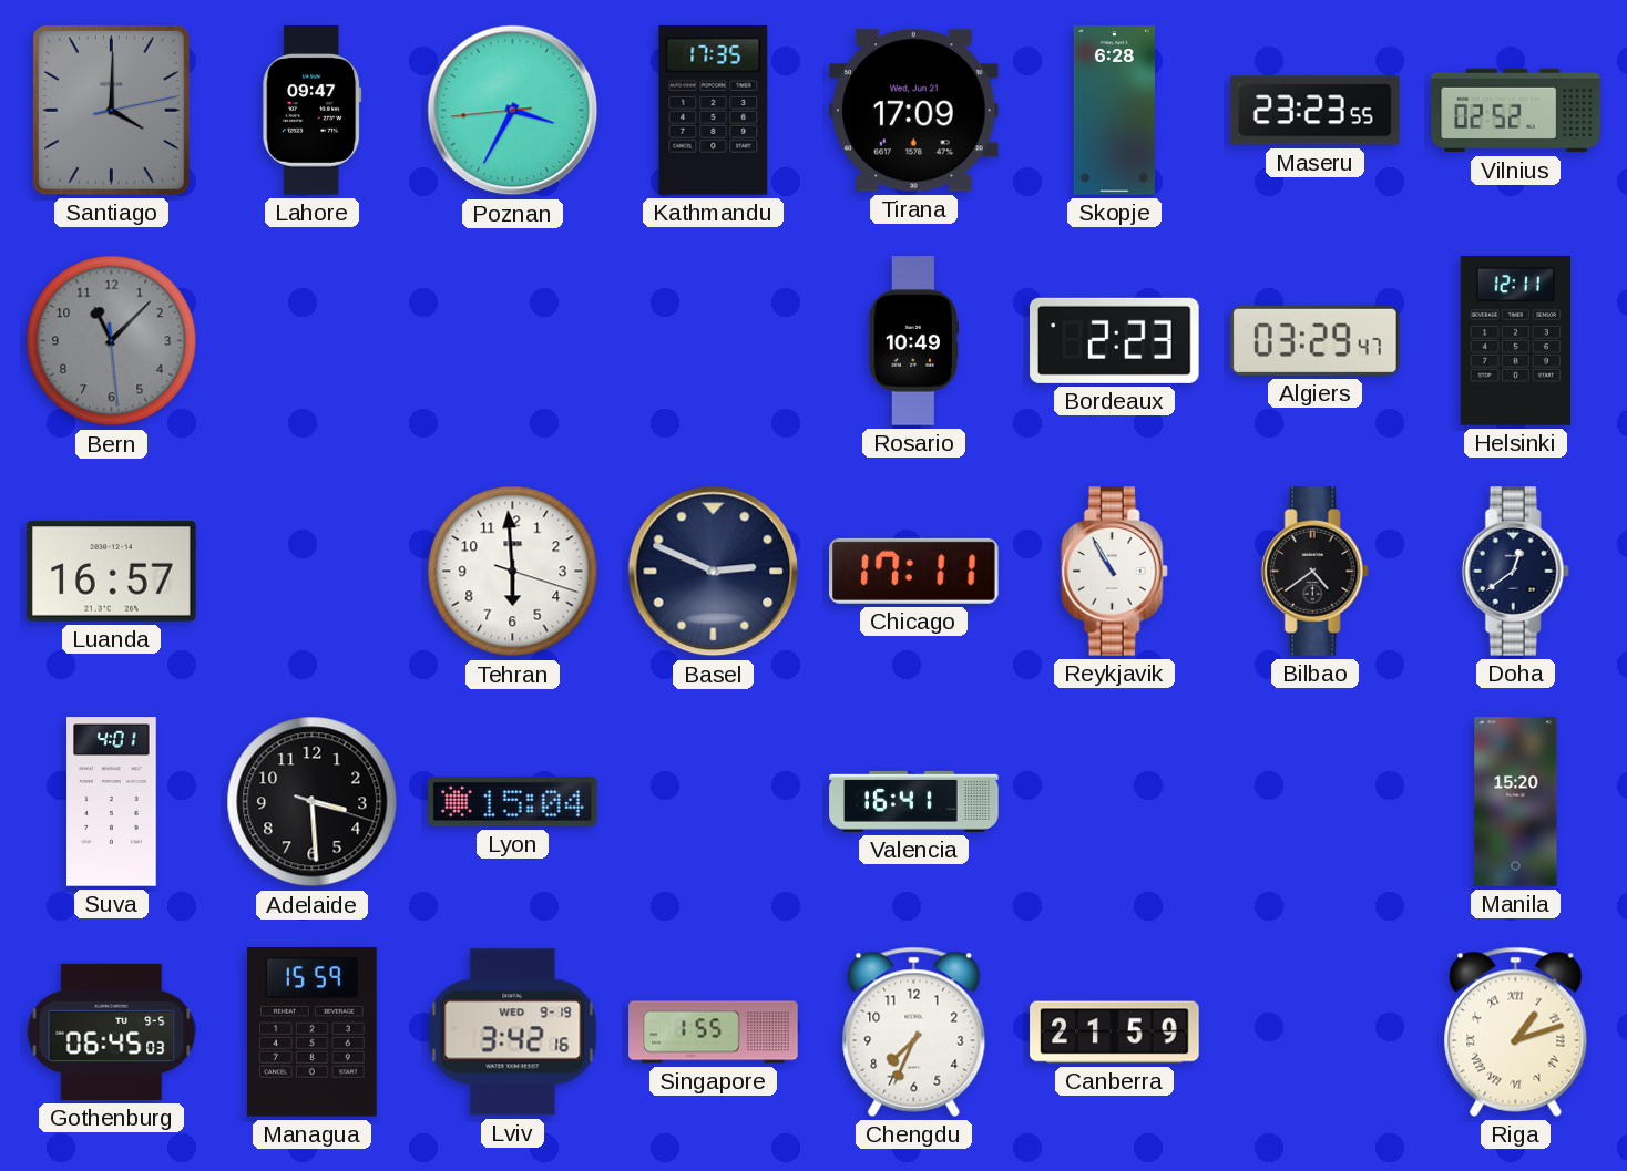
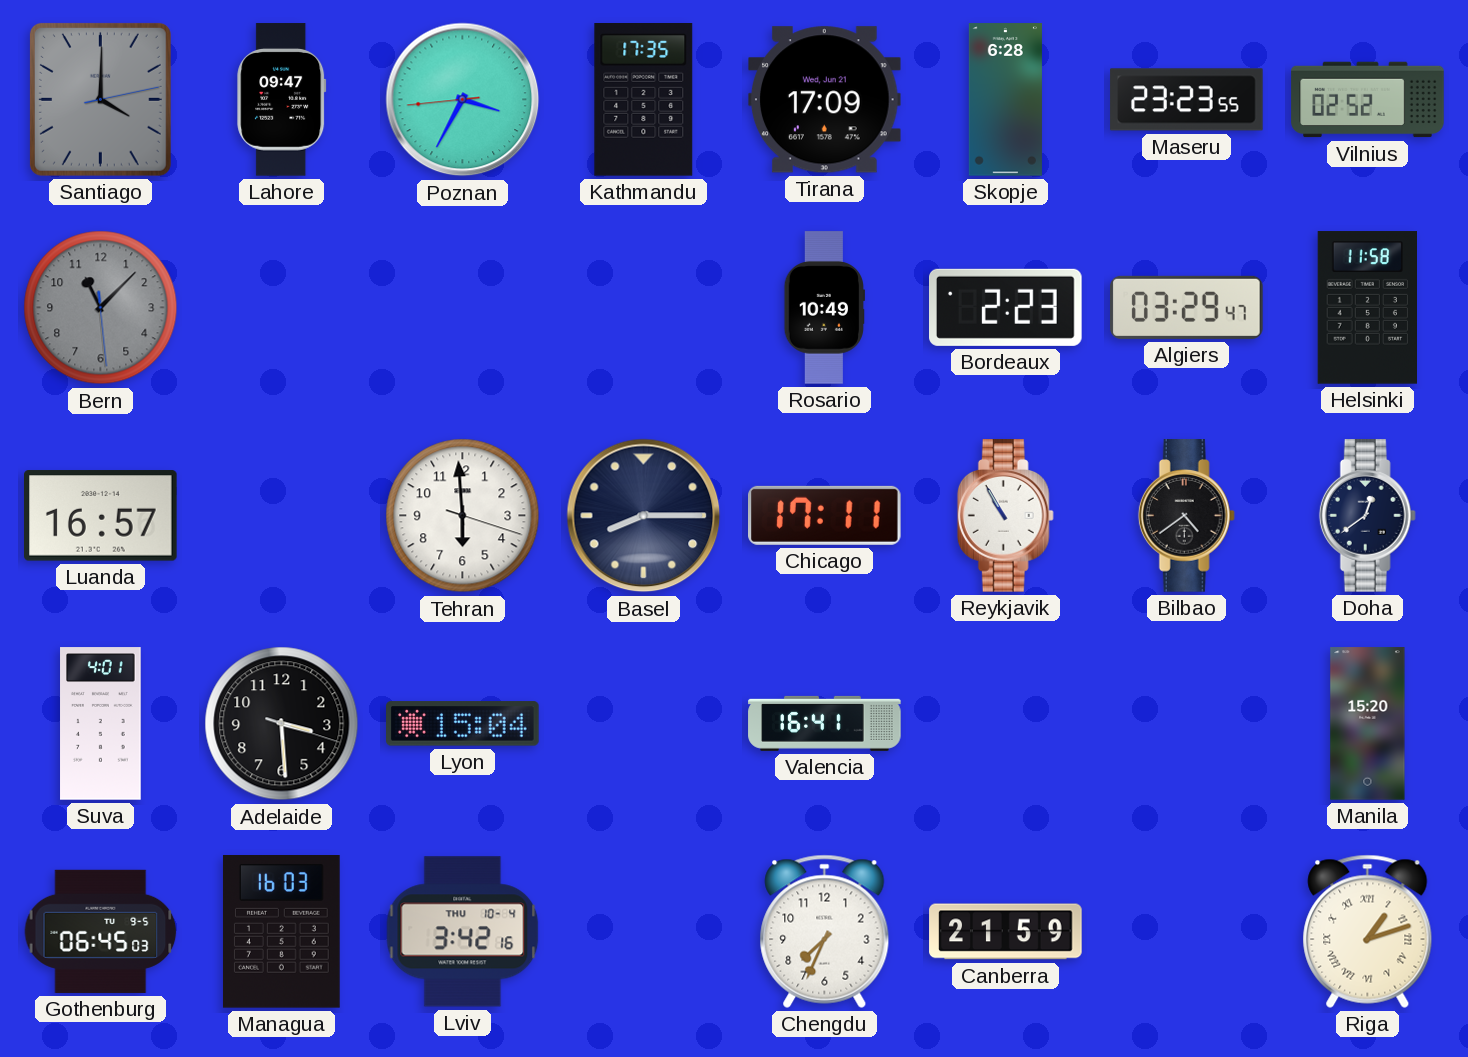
Helsinki: 12:11 -> 11:58
Basel: 2:49 -> 8:15
Managua: 15:59 -> 16:03
Lviv date: WED 9-19 -> THU 10-4
Singapore: 1:55 -> none
